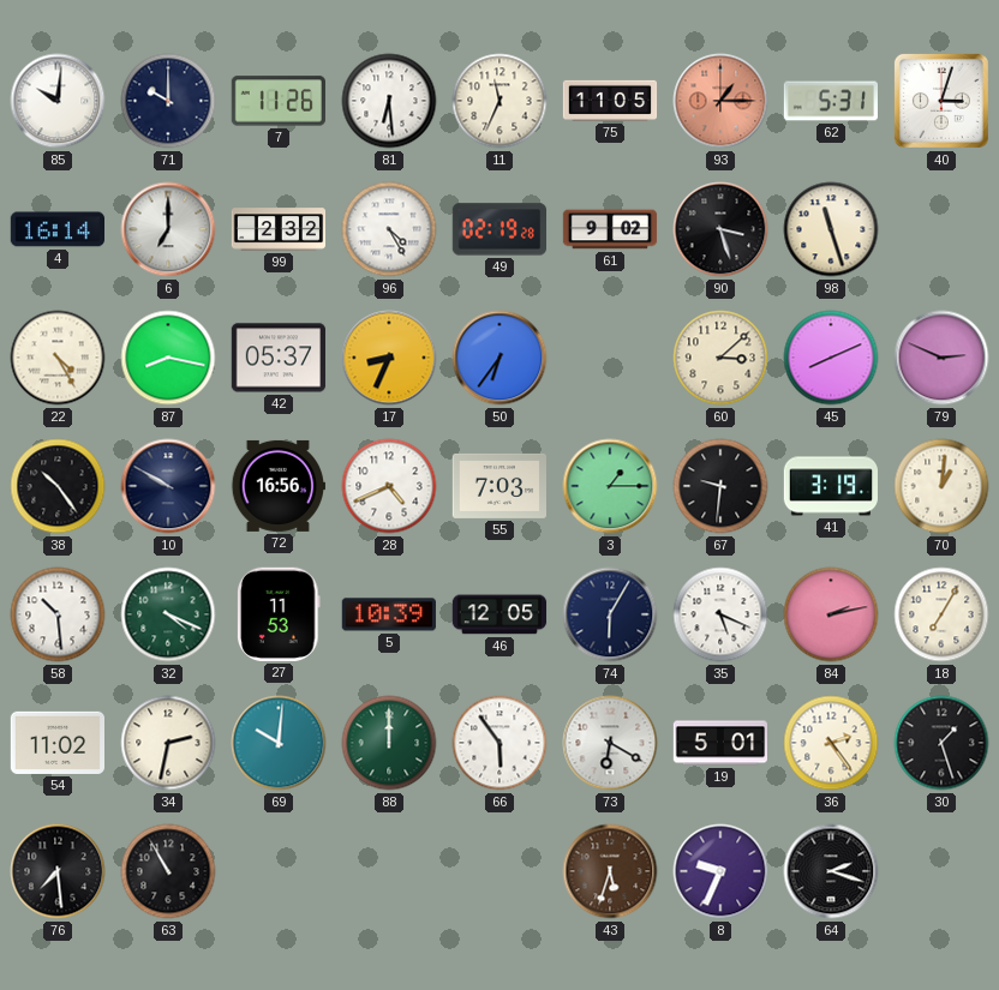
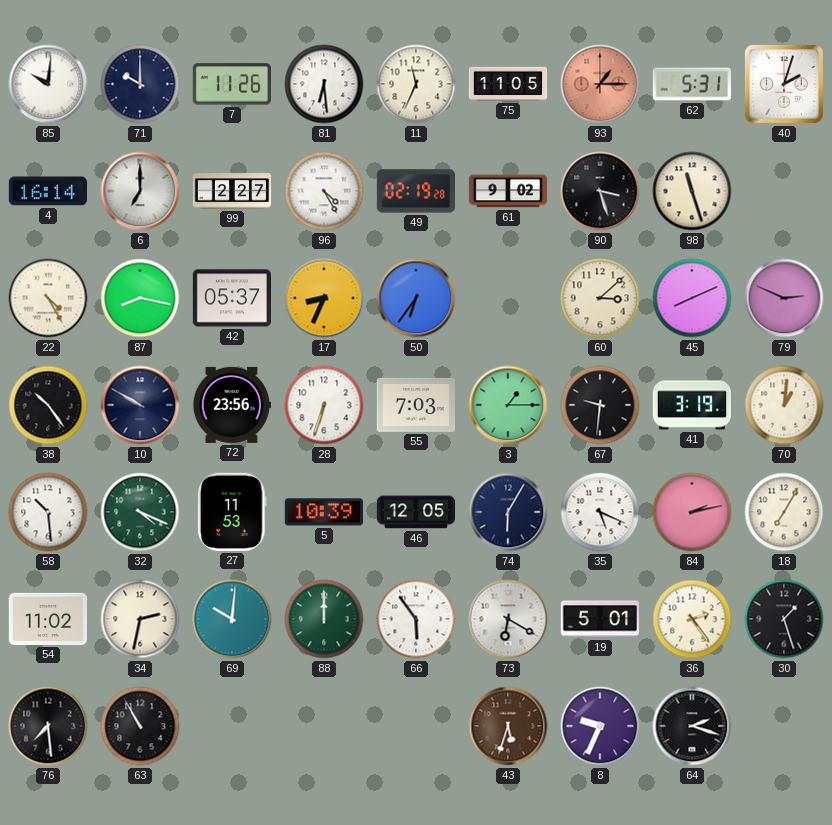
40: 3:03 -> 2:03
99: 2:32 -> 2:27
72: 16:56 -> 23:56
28: 4:41 -> 6:33
